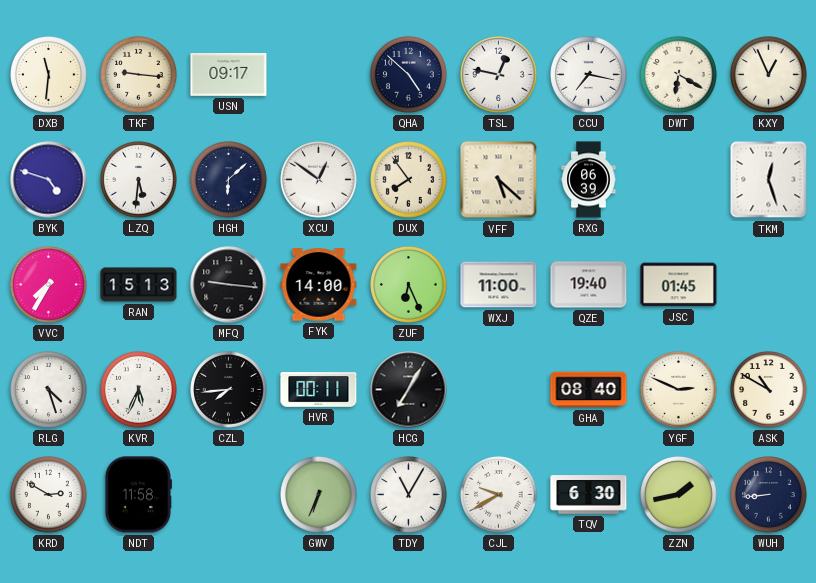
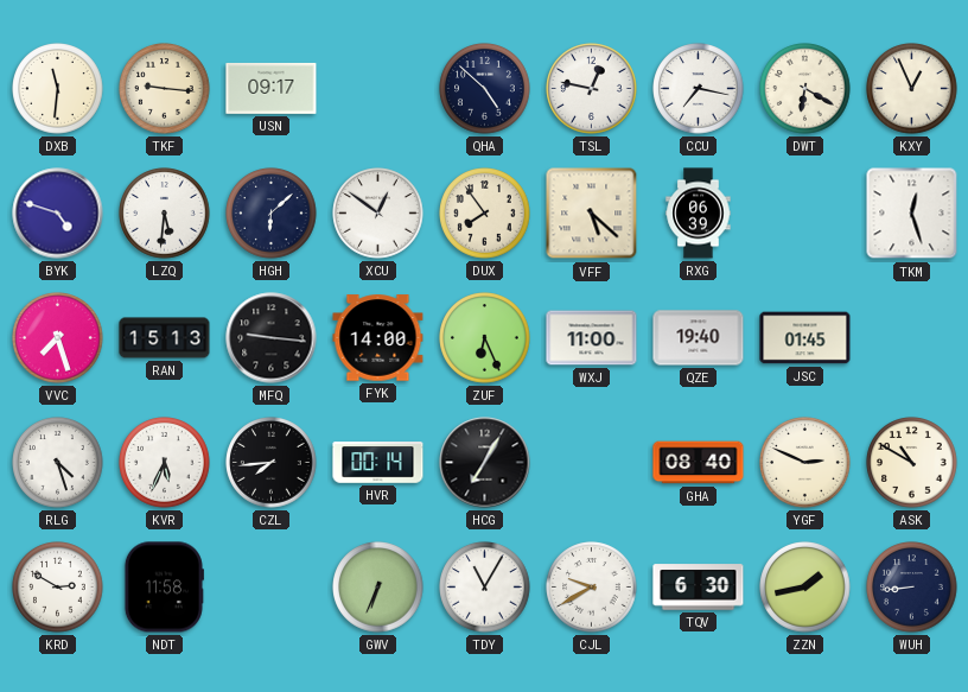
VVC: 7:35 -> 7:27
HVR: 00:11 -> 00:14
